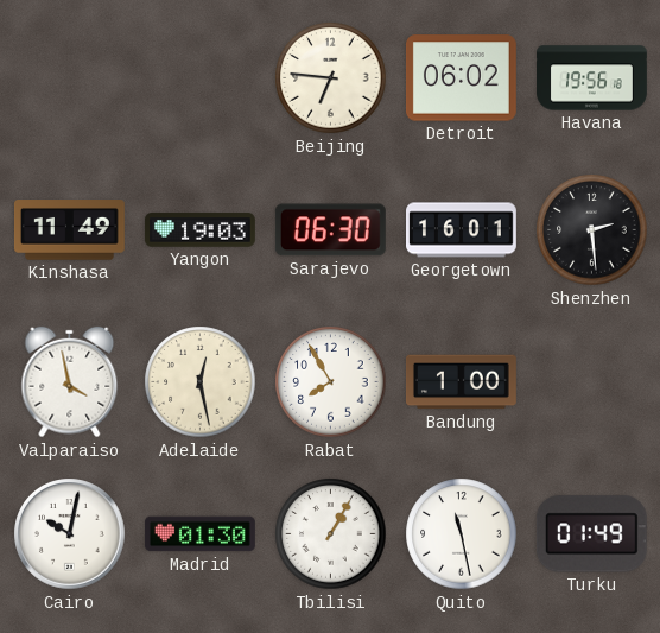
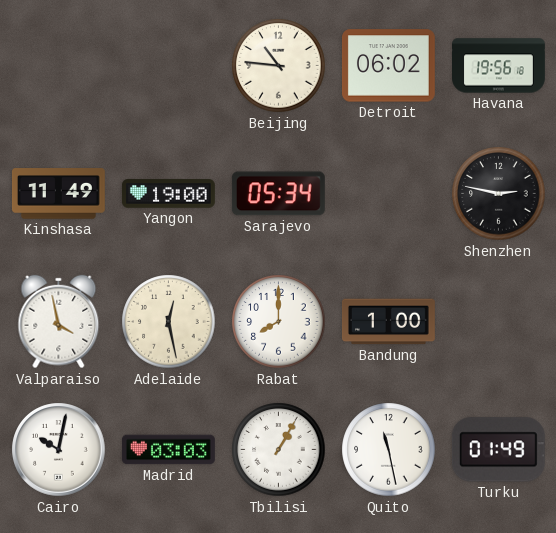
Beijing: 6:46 -> 10:46
Yangon: 19:03 -> 19:00
Sarajevo: 06:30 -> 05:34
Georgetown: 16:01 -> none
Shenzhen: 2:29 -> 2:47
Rabat: 7:55 -> 8:00
Madrid: 01:30 -> 03:03
